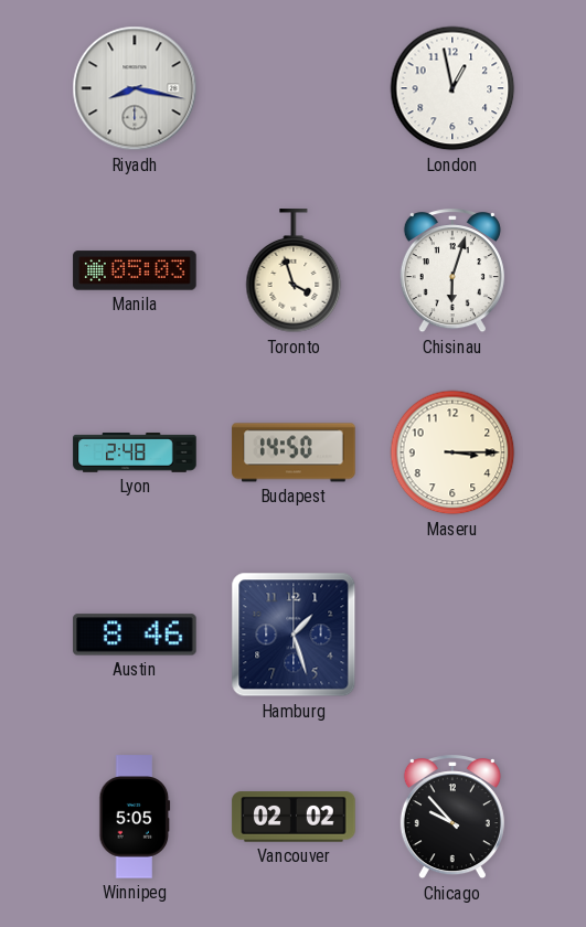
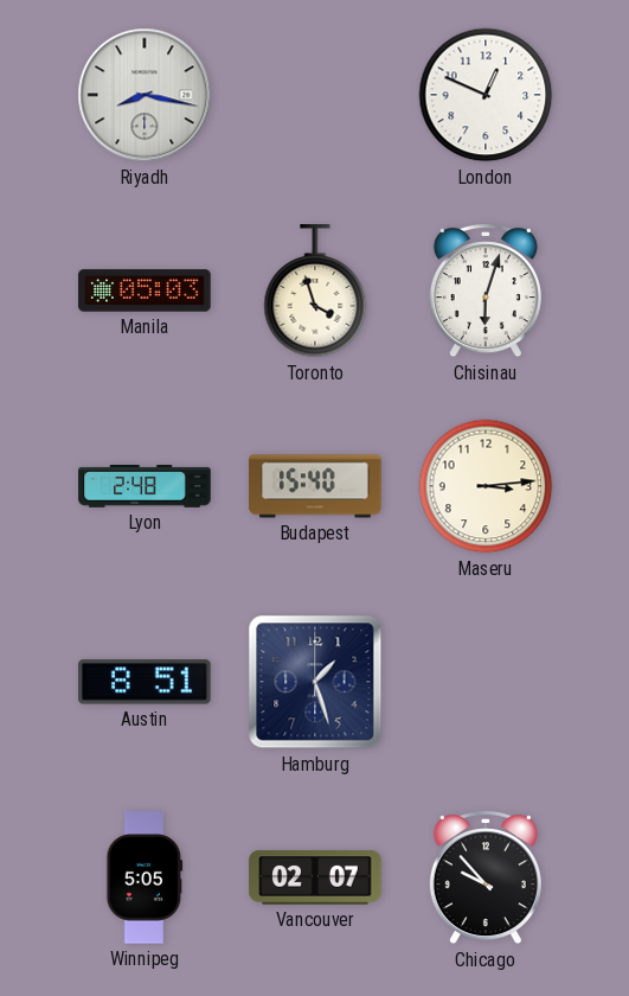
London: 12:58 -> 12:49
Budapest: 14:50 -> 15:40
Maseru: 3:15 -> 3:14
Austin: 8:46 -> 8:51
Vancouver: 02:02 -> 02:07
